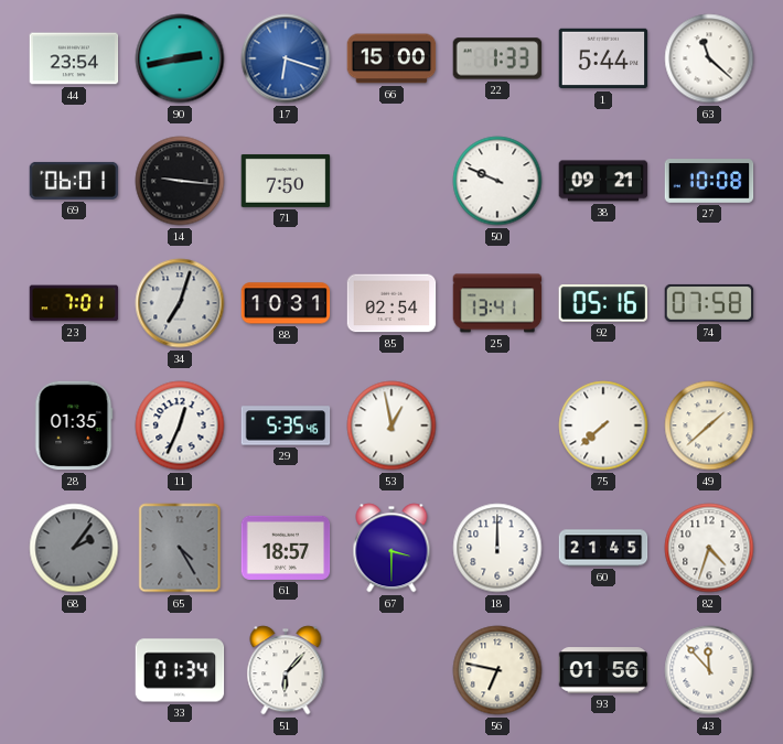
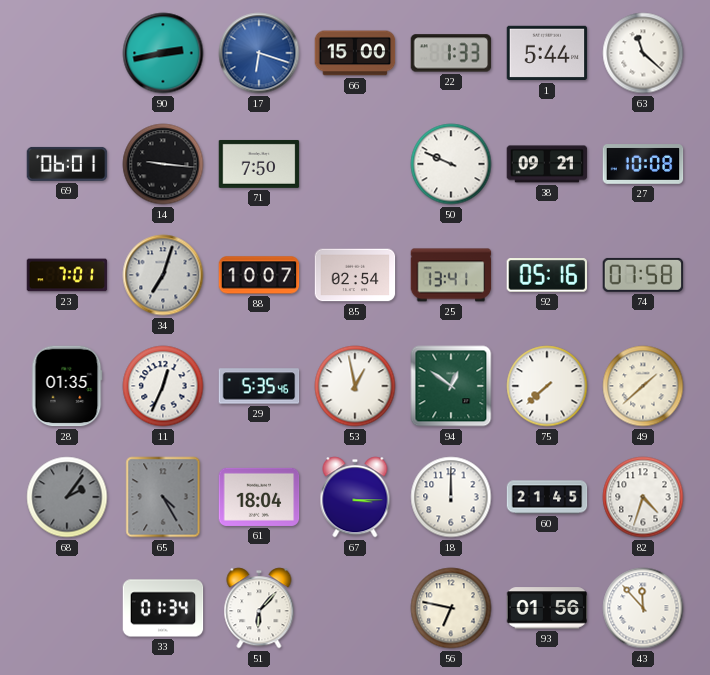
44: 23:54 -> none
88: 10:31 -> 10:07
94: none -> 12:51
61: 18:57 -> 18:04
67: 3:30 -> 3:15
